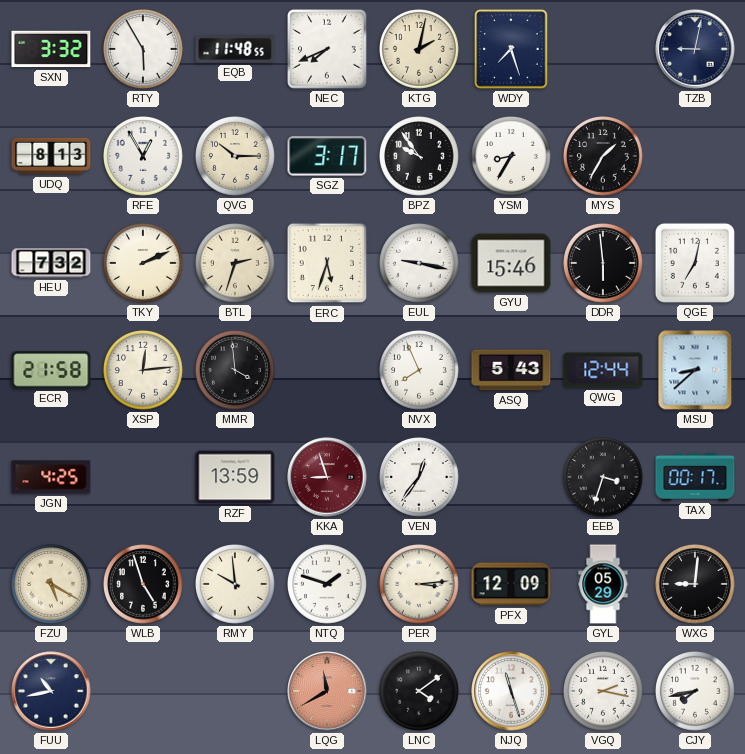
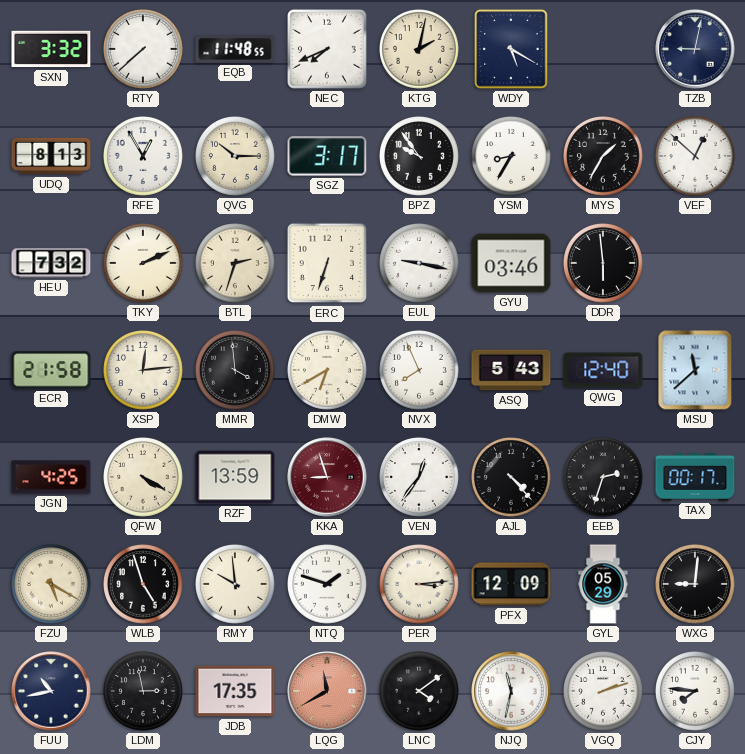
RTY: 5:55 -> 7:38
WDY: 7:27 -> 5:20
VEF: none -> 12:52
ERC: 5:33 -> 6:33
GYU: 15:46 -> 03:46
QGE: 7:02 -> none
DMW: none -> 6:40
QWG: 12:44 -> 12:40
MSU: 8:38 -> 11:38
QFW: none -> 4:20
AJL: none -> 4:23
EEB: 3:33 -> 2:33
LDM: none -> 2:58
JDB: none -> 17:35
NJQ: 11:27 -> 11:32
VGQ: 2:17 -> 2:12
CJY: 7:43 -> 7:46
